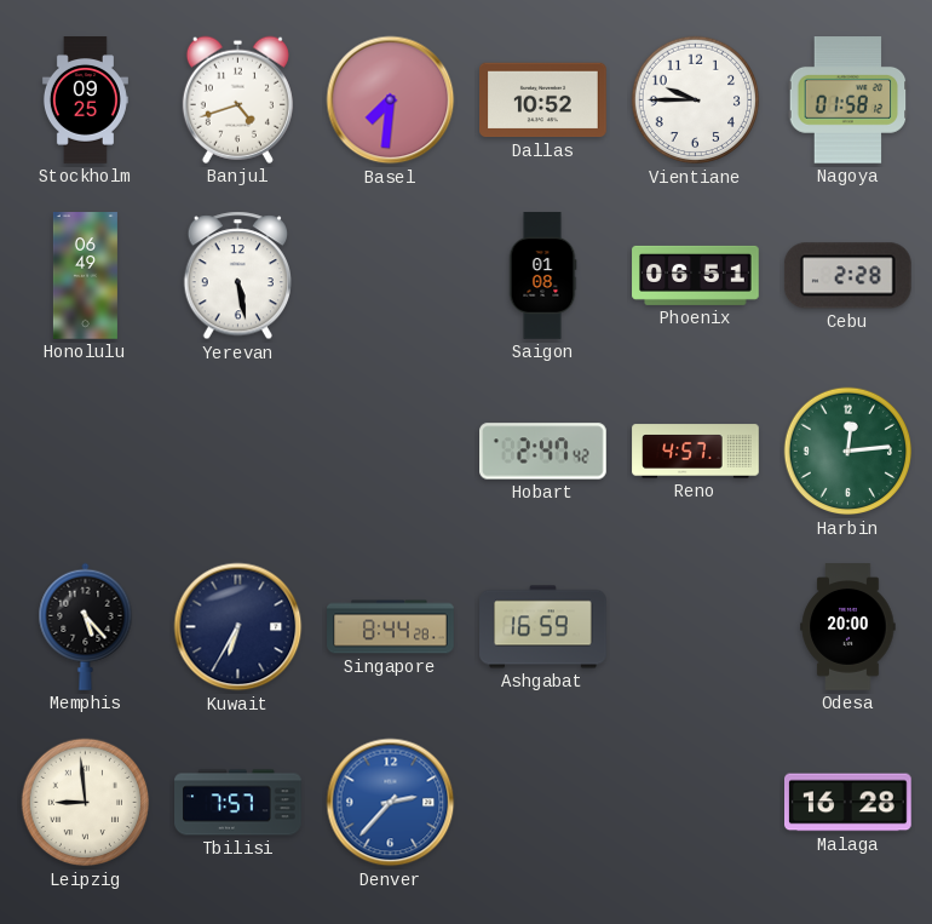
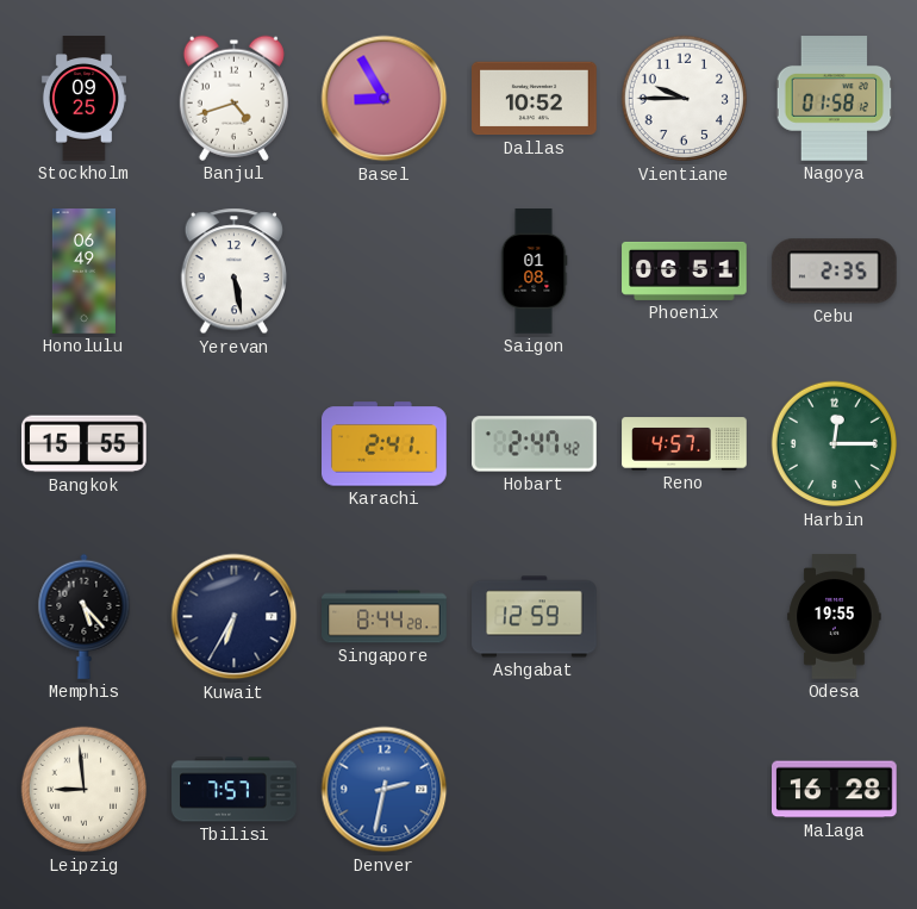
Basel: 7:31 -> 8:55
Cebu: 2:28 -> 2:35
Bangkok: none -> 15:55
Karachi: none -> 2:41
Harbin: 12:14 -> 12:15
Ashgabat: 16:59 -> 12:59
Odesa: 20:00 -> 19:55
Denver: 2:37 -> 2:32
